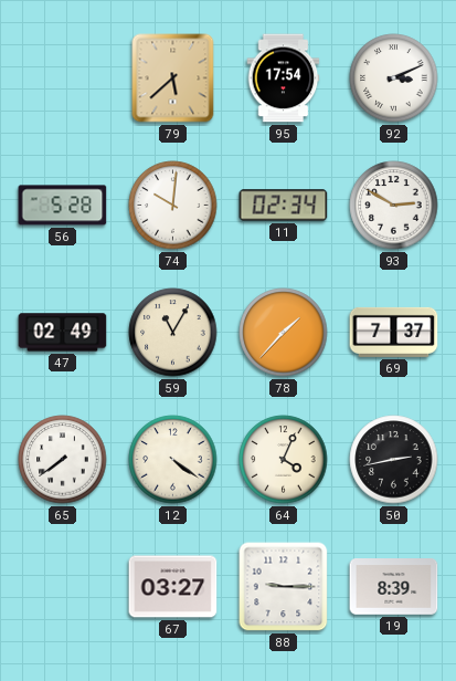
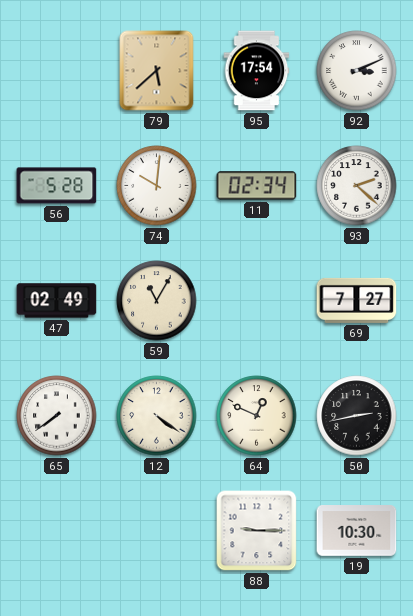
93: 2:50 -> 2:22
78: 1:37 -> none
69: 7:37 -> 7:27
64: 4:04 -> 12:49
67: 03:27 -> none
19: 8:39 -> 10:30
